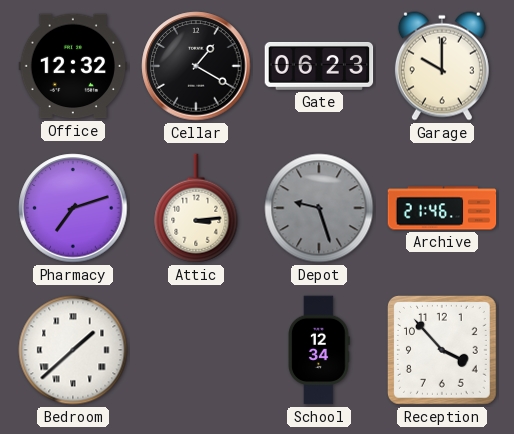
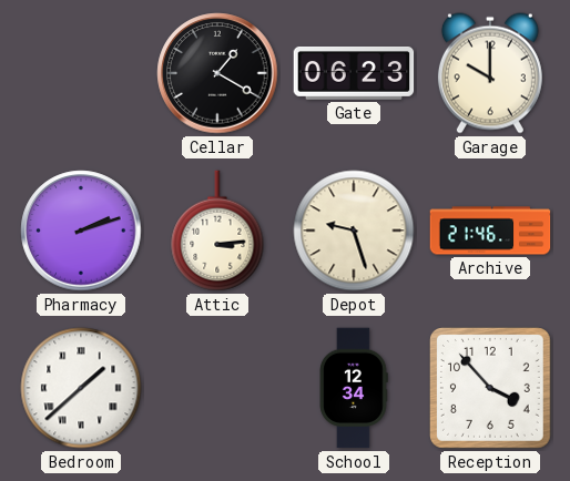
Office: 12:32 -> none
Pharmacy: 7:12 -> 2:12
Depot dial: grey -> cream
